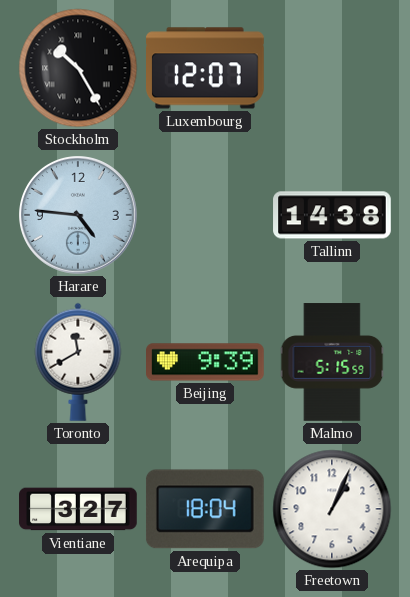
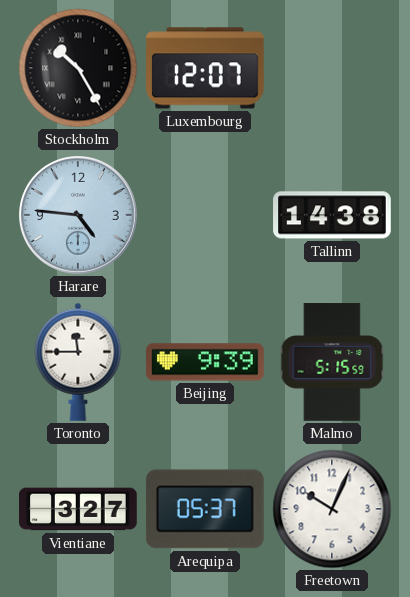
Toronto: 11:40 -> 11:45
Arequipa: 18:04 -> 05:37
Freetown: 1:04 -> 10:04
